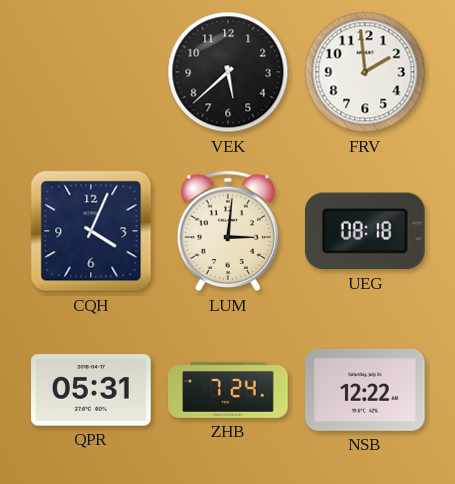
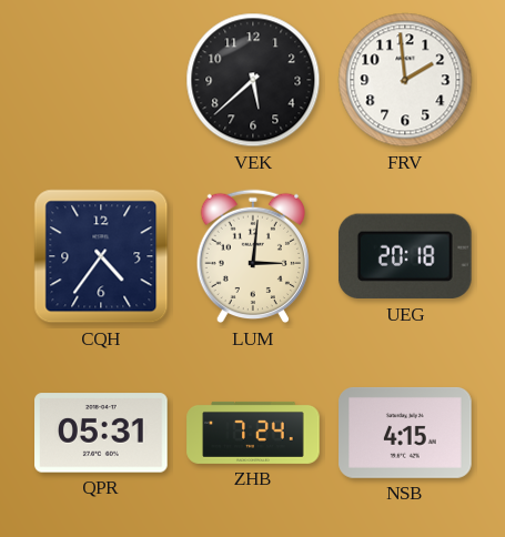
CQH: 4:04 -> 4:36
UEG: 08:18 -> 20:18
NSB: 12:22 -> 4:15
